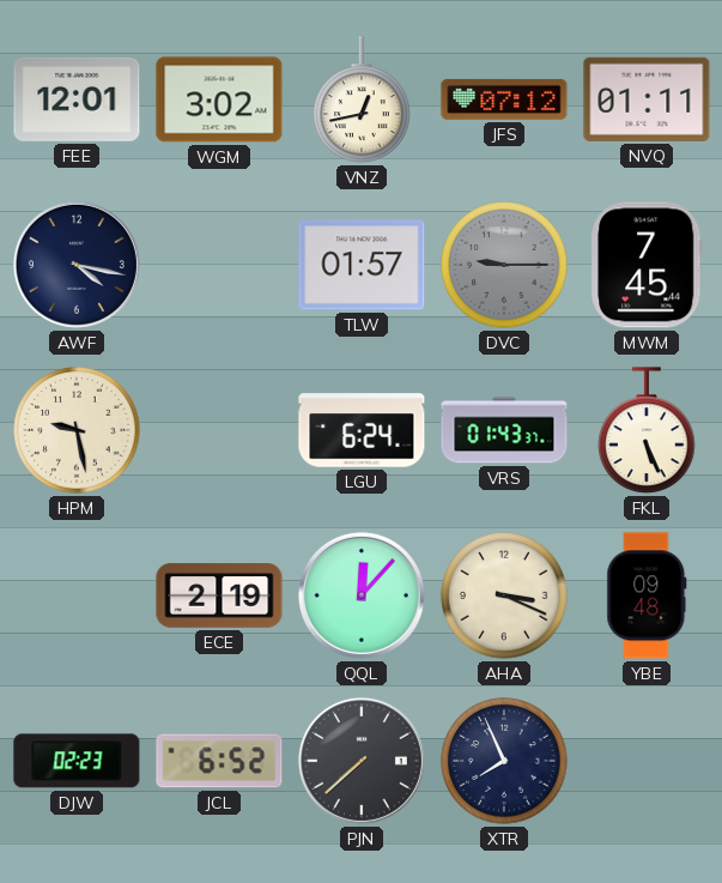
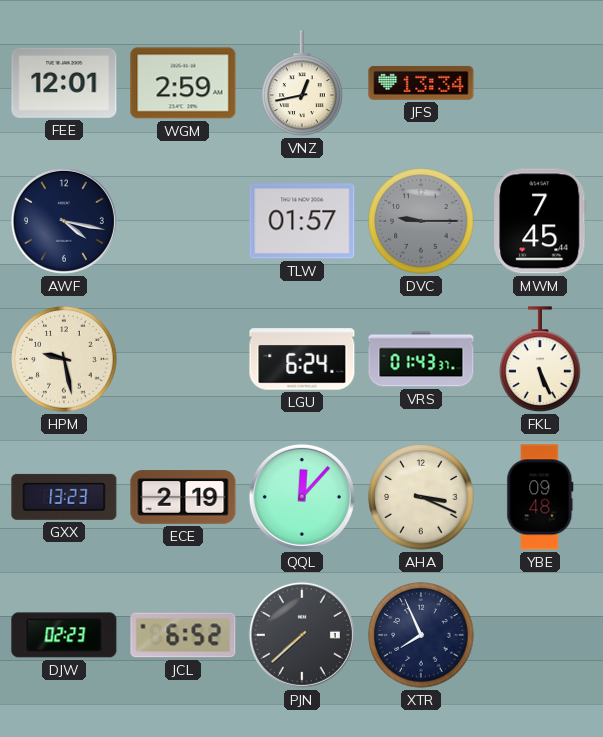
WGM: 3:02 -> 2:59
JFS: 07:12 -> 13:34
NVQ: 01:11 -> none
GXX: none -> 13:23
